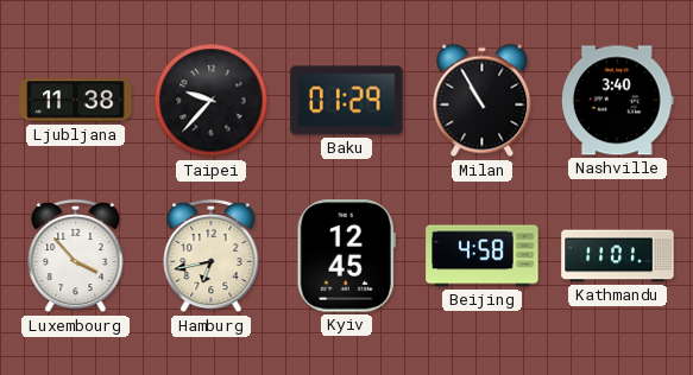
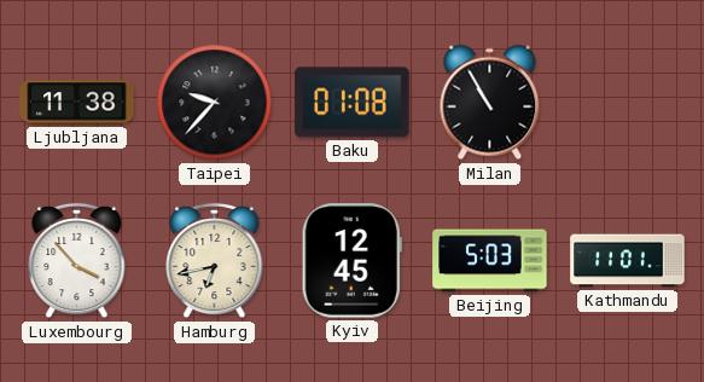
Baku: 01:29 -> 01:08
Nashville: 3:40 -> none
Beijing: 4:58 -> 5:03
